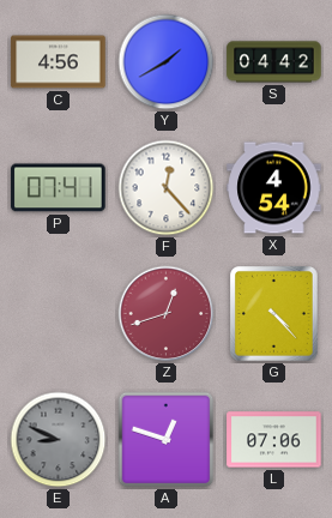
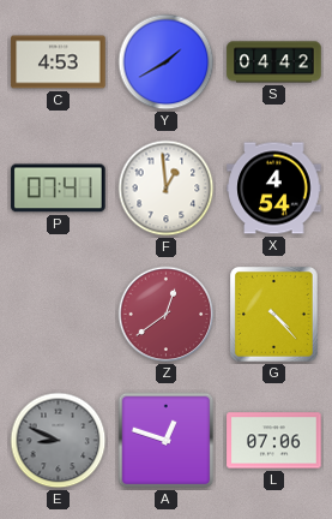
C: 4:56 -> 4:53
F: 12:23 -> 12:59
Z: 12:42 -> 12:39
